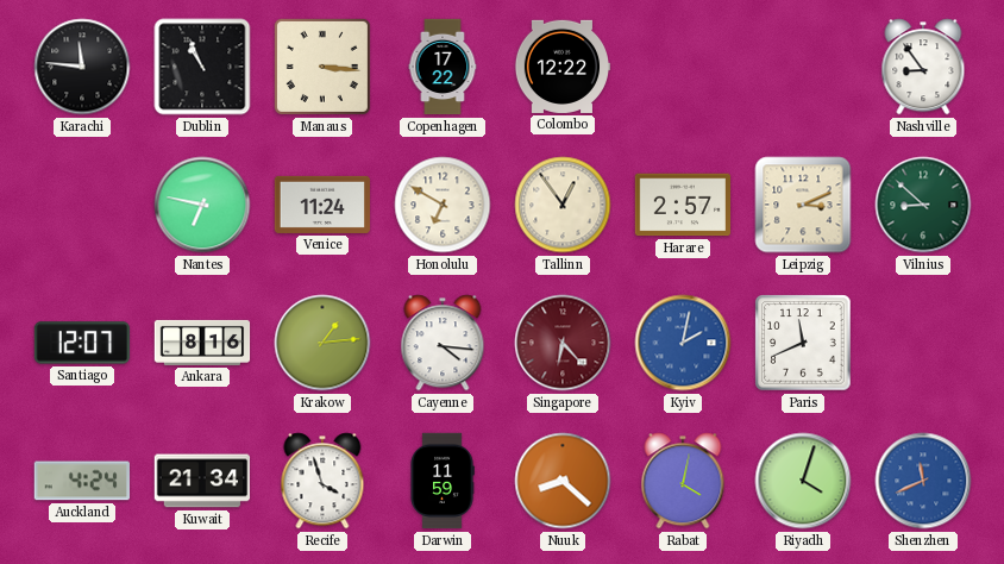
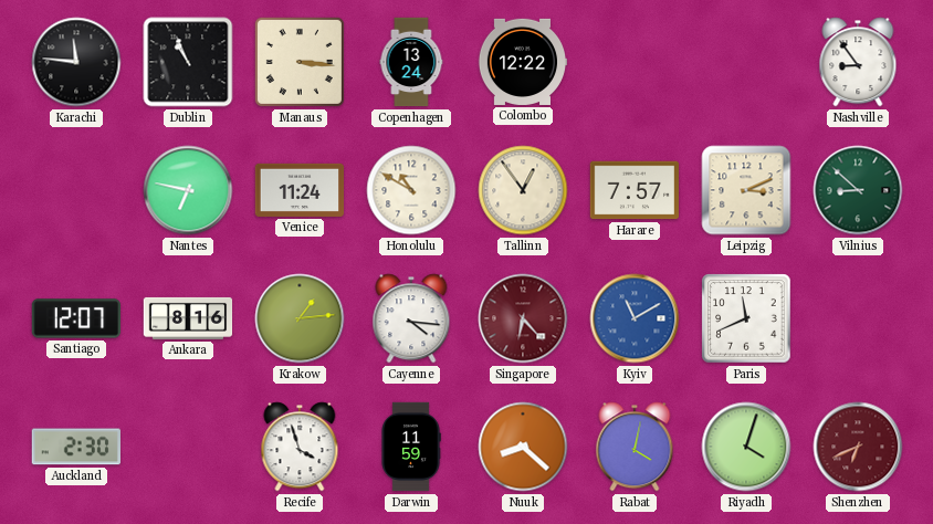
Copenhagen: 17:22 -> 13:24
Honolulu: 6:50 -> 10:50
Harare: 2:57 -> 7:57
Kyiv: 2:02 -> 11:10
Auckland: 4:24 -> 2:30
Kuwait: 21:34 -> none
Shenzhen: 11:41 -> 6:41
Shenzhen dial: blue -> burgundy
